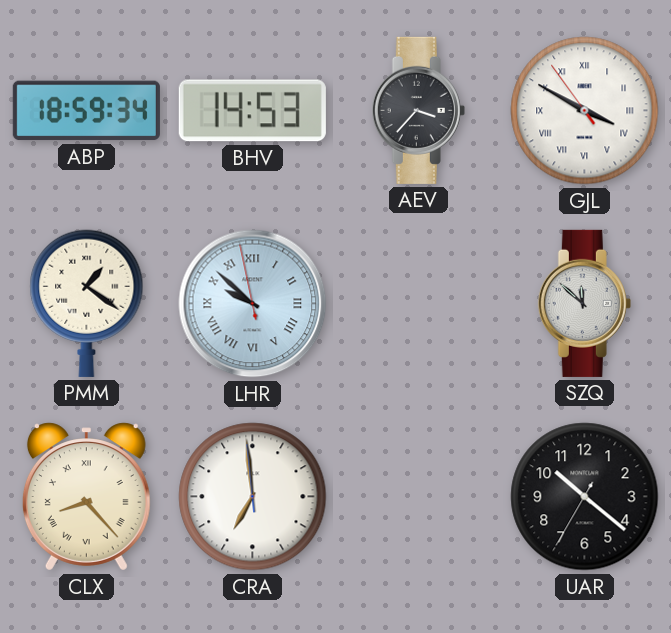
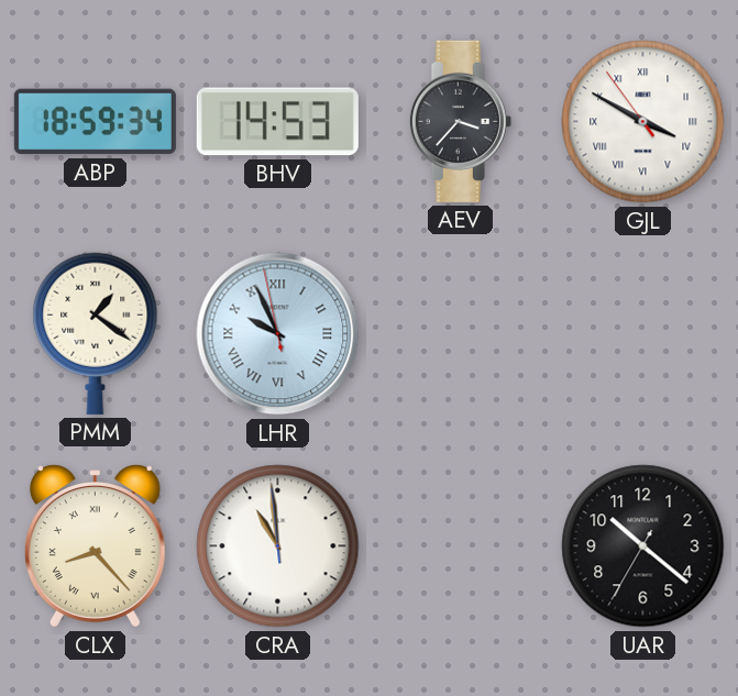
LHR: 9:51 -> 9:55
SZQ: 11:52 -> none
CRA: 6:58 -> 10:58
